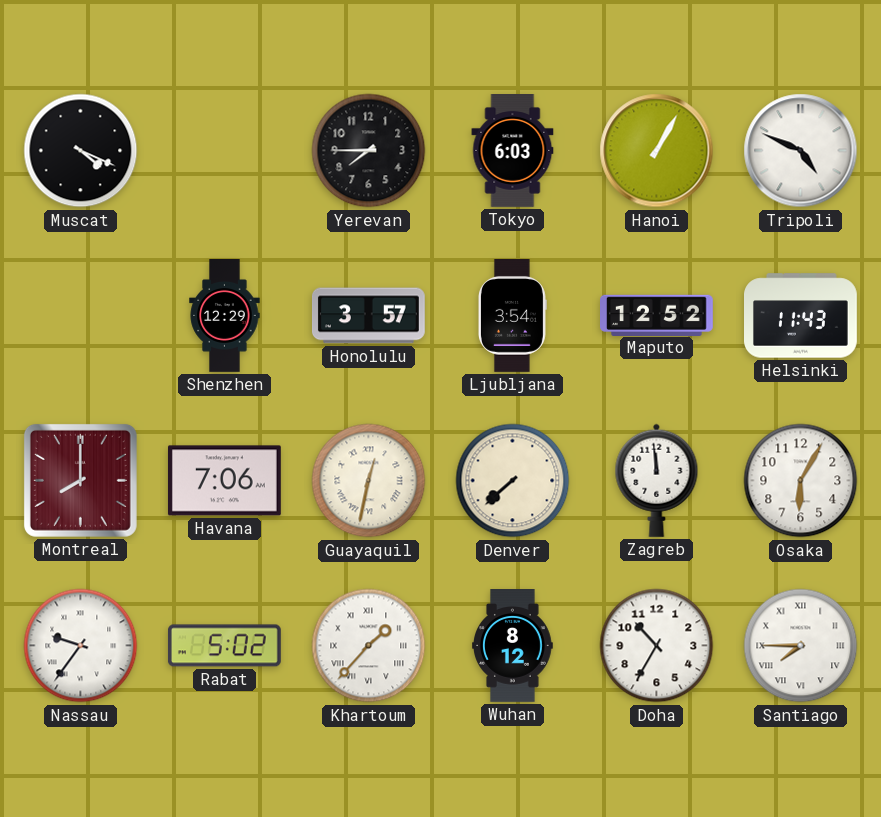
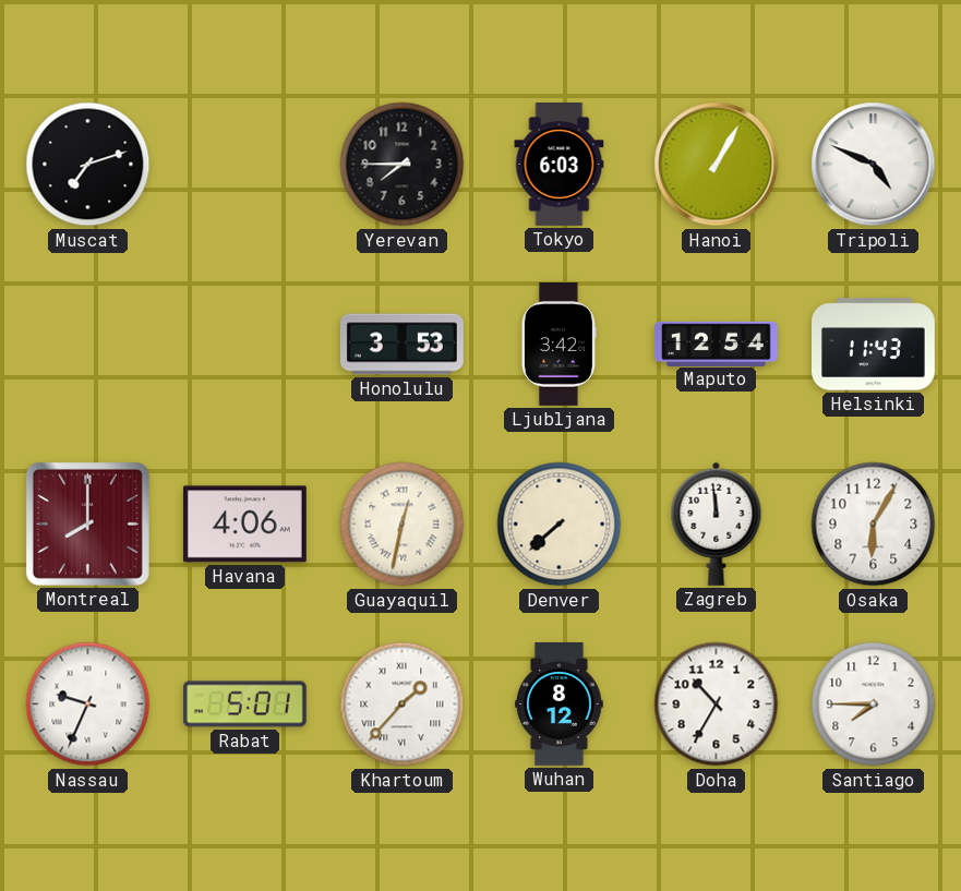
Muscat: 4:19 -> 7:12
Shenzhen: 12:29 -> none
Honolulu: 3:57 -> 3:53
Ljubljana: 3:54 -> 3:42
Maputo: 12:52 -> 12:54
Havana: 7:06 -> 4:06
Nassau: 9:36 -> 9:34
Rabat: 5:02 -> 5:01
Santiago numerals: Roman -> Arabic
